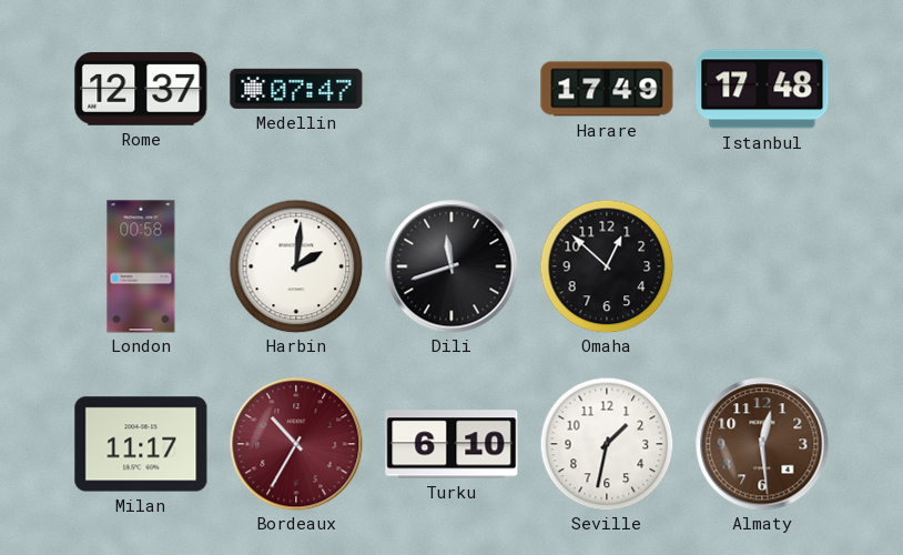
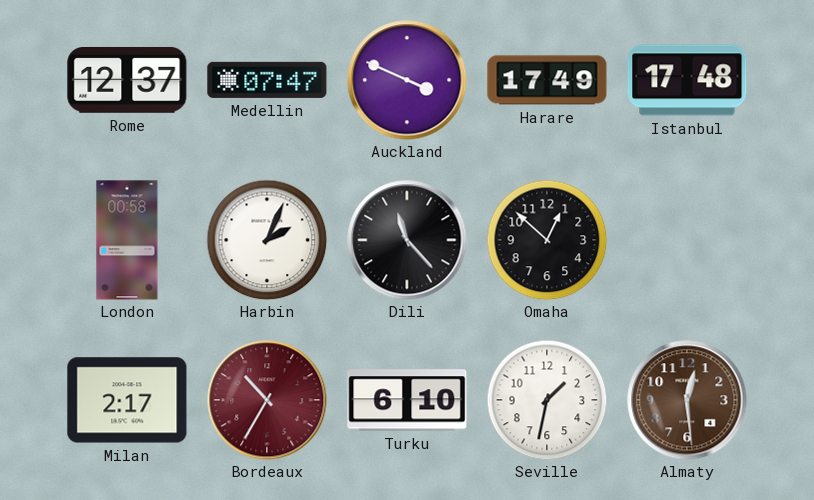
Auckland: none -> 3:49
Harbin: 2:01 -> 2:04
Dili: 11:42 -> 11:23
Milan: 11:17 -> 2:17
